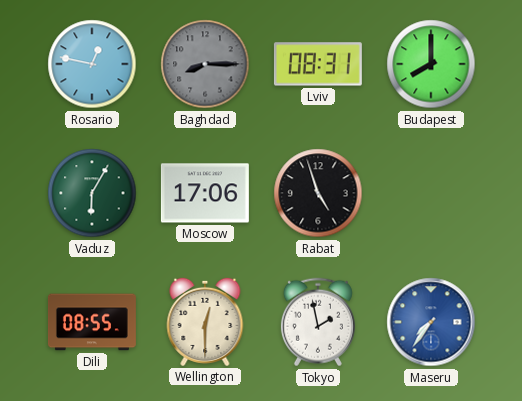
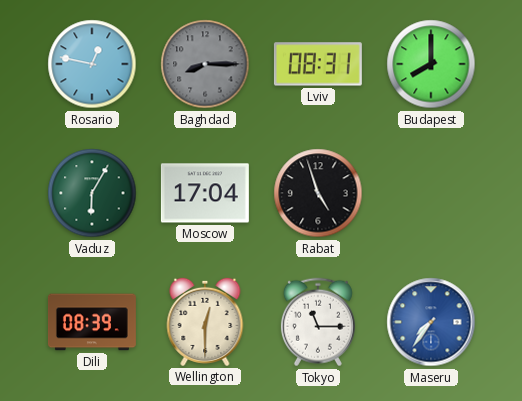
Moscow: 17:06 -> 17:04
Dili: 08:55 -> 08:39
Tokyo: 1:58 -> 11:15
